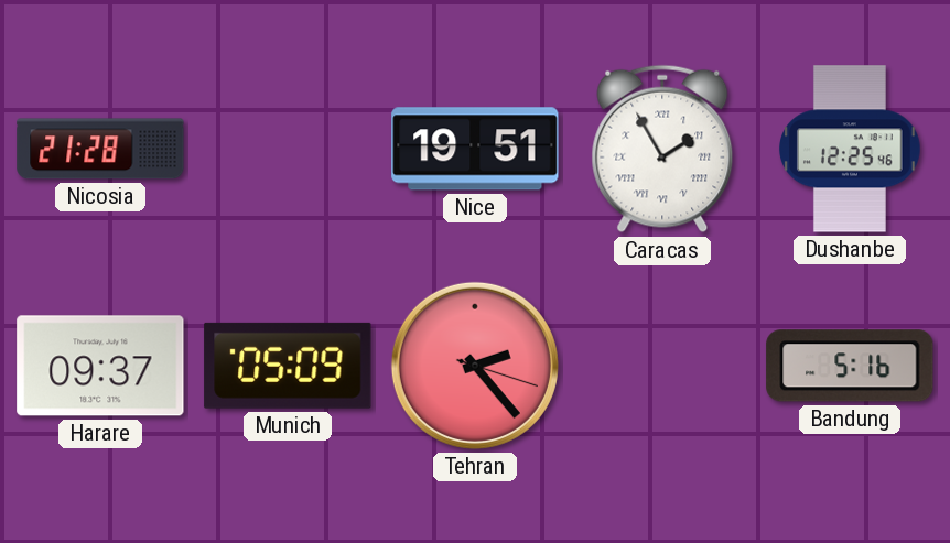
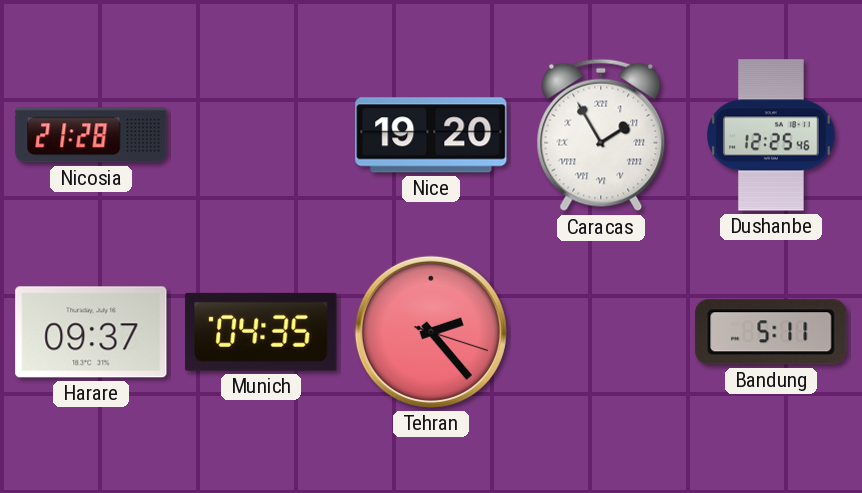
Nice: 19:51 -> 19:20
Munich: 05:09 -> 04:35
Bandung: 5:16 -> 5:11
